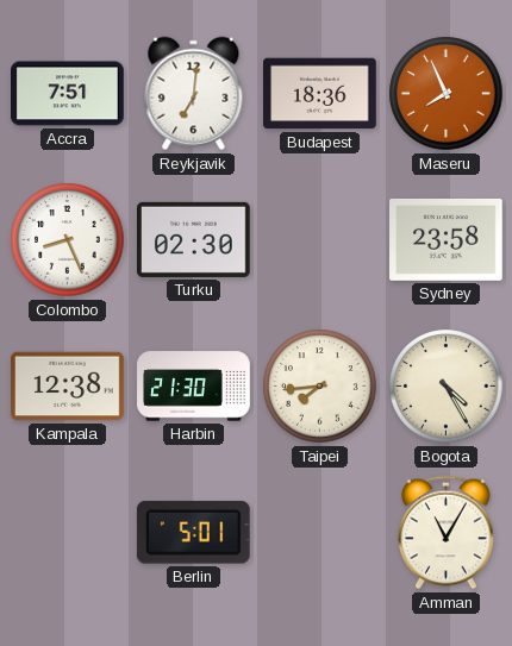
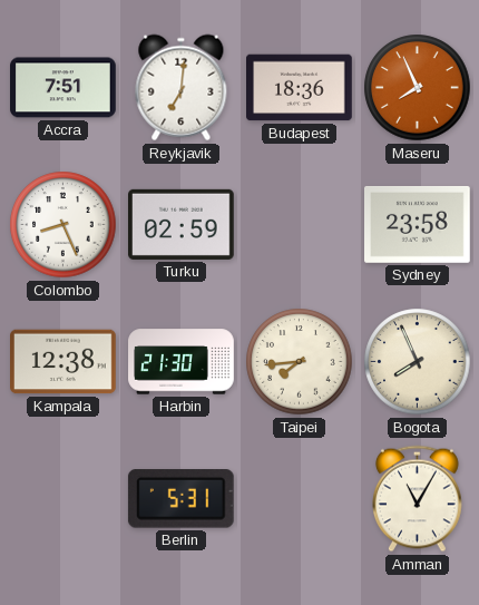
Turku: 02:30 -> 02:59
Bogota: 4:25 -> 7:56
Berlin: 5:01 -> 5:31
